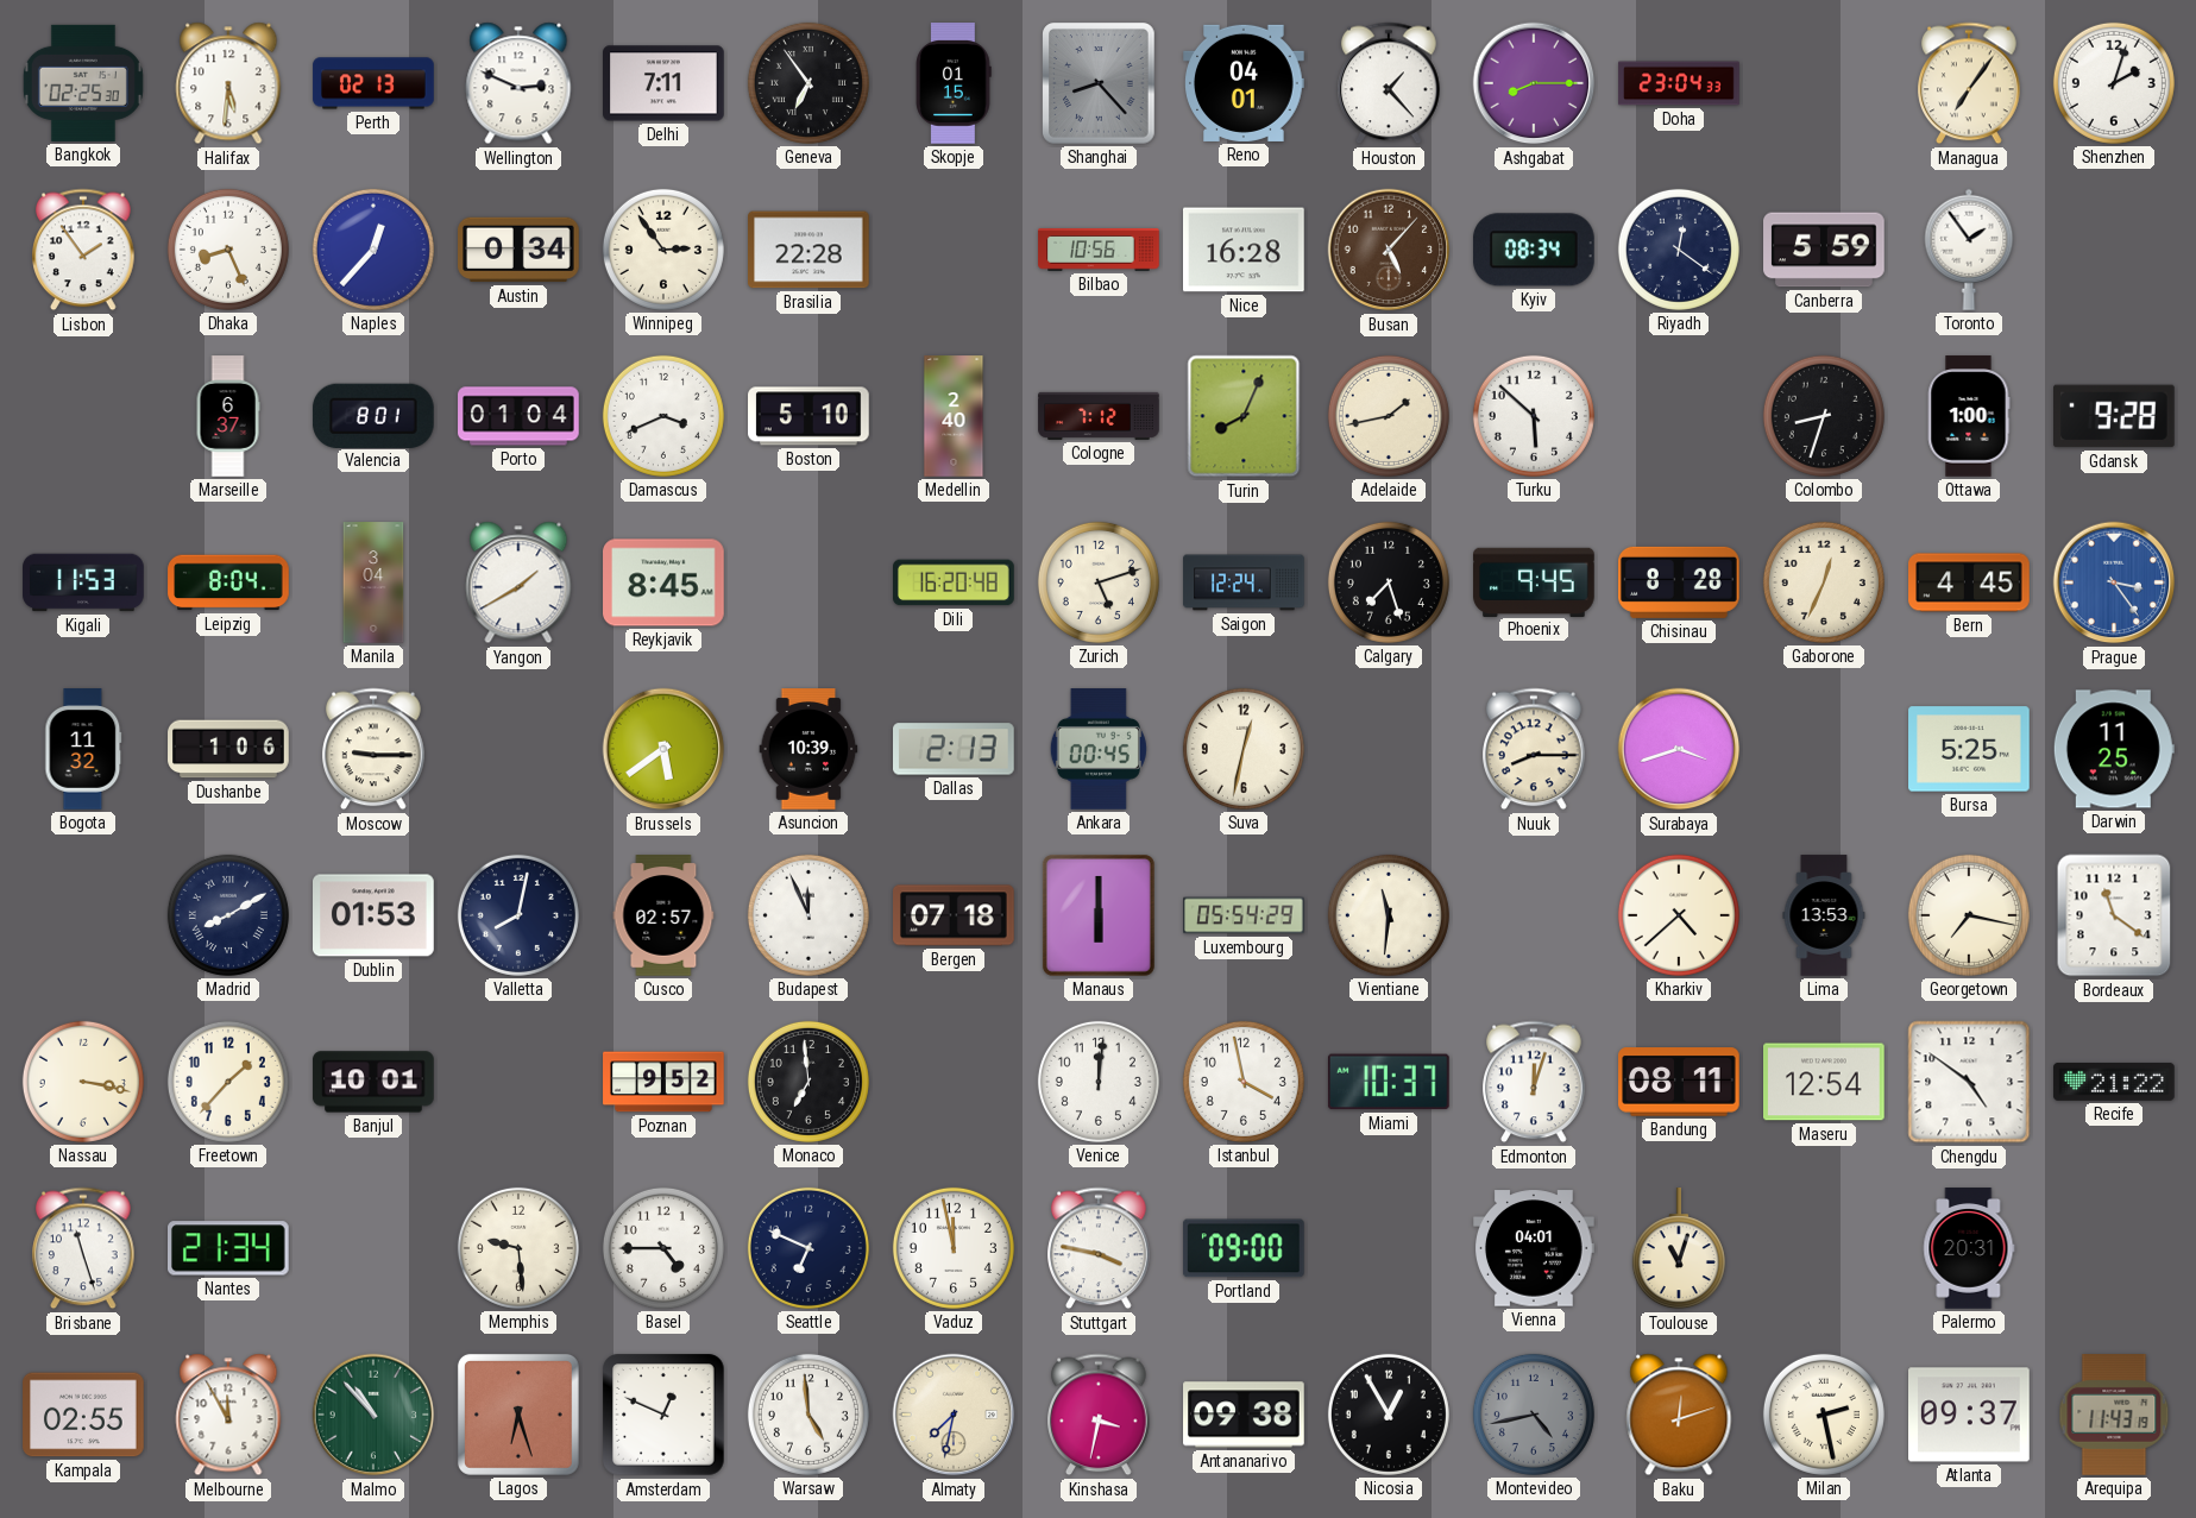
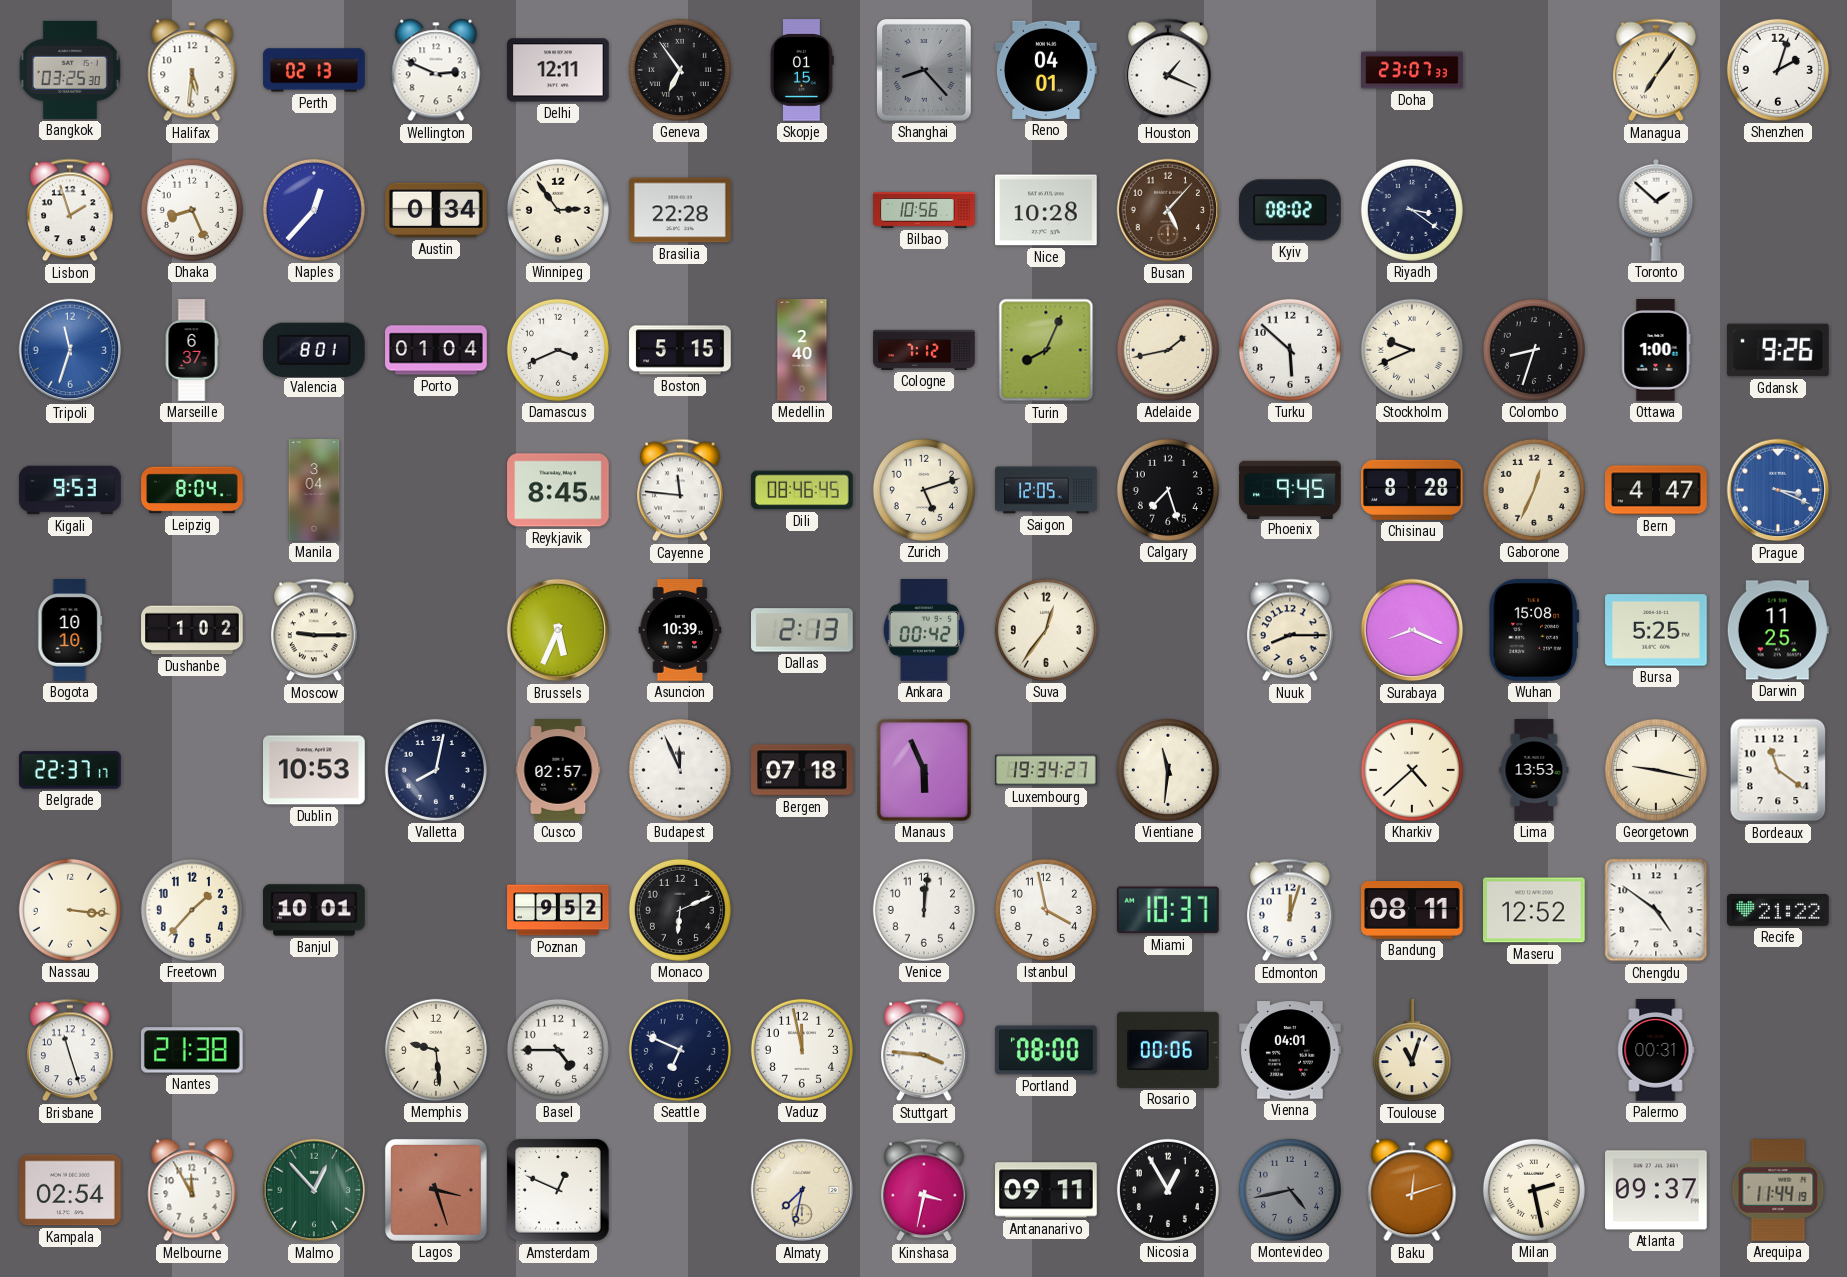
Bangkok: 02:25 -> 03:25
Delhi: 7:11 -> 12:11
Houston: 1:23 -> 1:19
Ashgabat: 8:15 -> none
Doha: 23:04 -> 23:07
Lisbon: 1:54 -> 1:57
Nice: 16:28 -> 10:28
Kyiv: 08:34 -> 08:02
Riyadh: 12:21 -> 3:21
Canberra: 5:59 -> none
Toronto: 1:54 -> 1:52
Tripoli: none -> 11:33
Boston: 5:10 -> 5:15
Stockholm: none -> 9:41
Gdansk: 9:28 -> 9:26
Kigali: 11:53 -> 9:53
Yangon: 1:40 -> none
Cayenne: none -> 11:46
Dili: 16:20 -> 08:46
Saigon: 12:24 -> 12:05
Bern: 4:45 -> 4:47
Prague: 3:24 -> 3:19
Bogota: 11:32 -> 10:10
Dushanbe: 1:06 -> 1:02
Brussels: 5:39 -> 5:34
Ankara: 00:45 -> 00:42
Suva: 12:32 -> 12:36
Surabaya: 3:42 -> 8:19
Wuhan: none -> 15:08
Belgrade: none -> 22:37
Madrid: 8:10 -> none
Dublin: 01:53 -> 10:53
Manaus: 6:00 -> 5:56
Luxembourg: 05:54 -> 19:34
Georgetown: 7:17 -> 9:17
Nassau: 3:17 -> 3:16
Monaco: 6:59 -> 6:11
Maseru: 12:54 -> 12:52
Nantes: 21:34 -> 21:38
Stuttgart: 3:47 -> 3:46
Portland: 09:00 -> 08:00
Rosario: none -> 00:06
Palermo: 20:31 -> 00:31
Kampala: 02:55 -> 02:54
Malmo: 10:53 -> 12:53
Lagos: 6:27 -> 3:27
Warsaw: 4:59 -> none
Antananarivo: 09:38 -> 09:11
Arequipa: 11:43 -> 11:44
